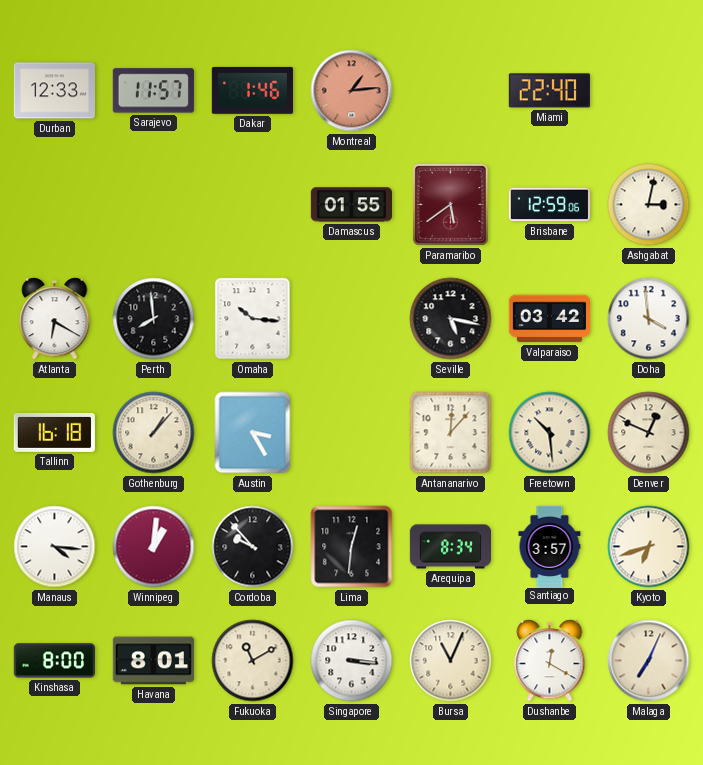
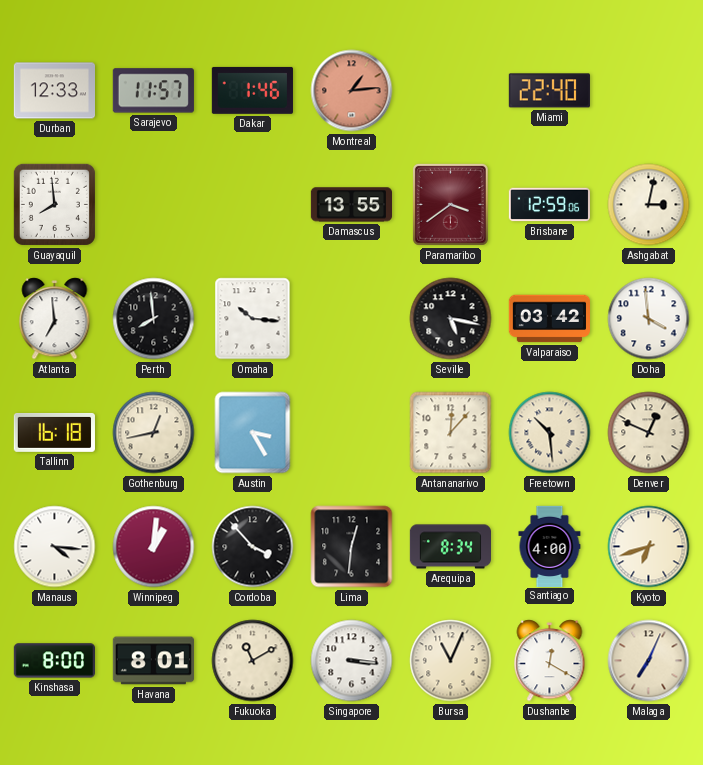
Guayaquil: none -> 7:59
Damascus: 01:55 -> 13:55
Paramaribo: 5:39 -> 3:39
Atlanta: 6:20 -> 6:59
Gothenburg: 1:07 -> 12:43
Cordoba: 9:53 -> 3:53
Santiago: 3:57 -> 4:00
